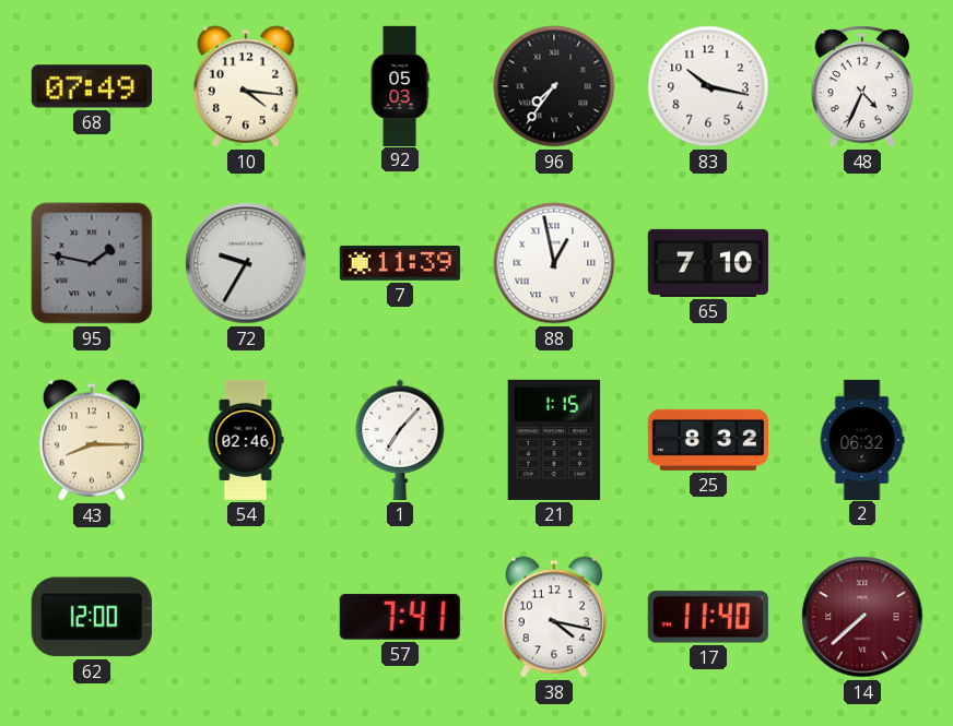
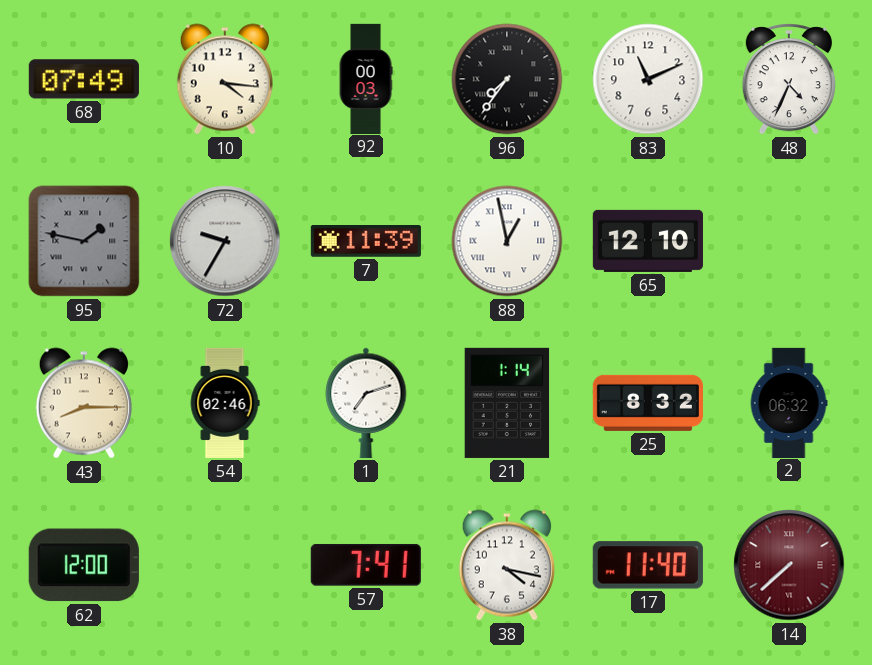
92: 05:03 -> 00:03
83: 10:17 -> 11:11
65: 7:10 -> 12:10
1: 7:07 -> 7:12
21: 1:15 -> 1:14
